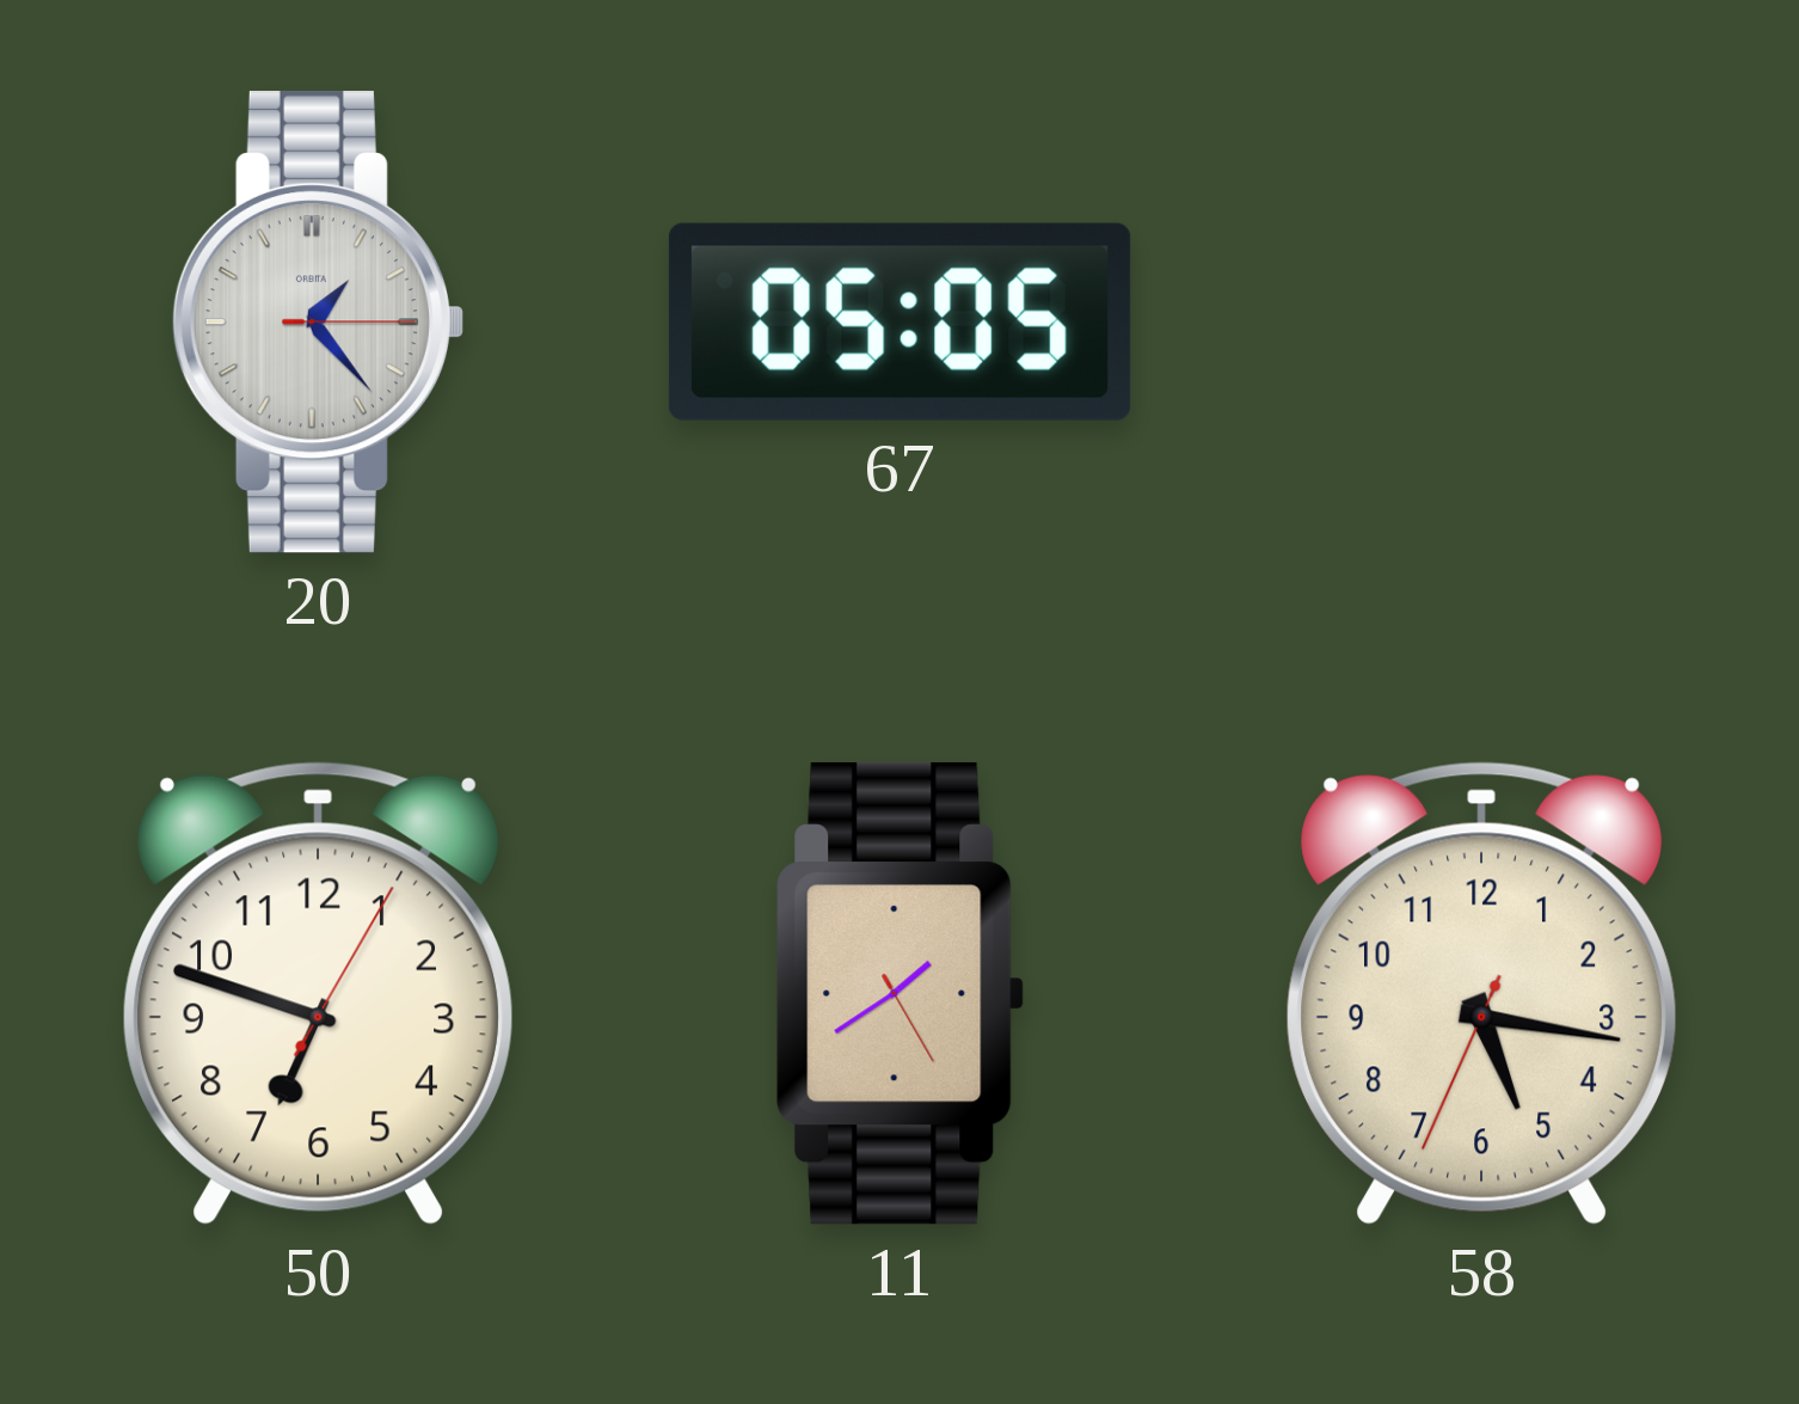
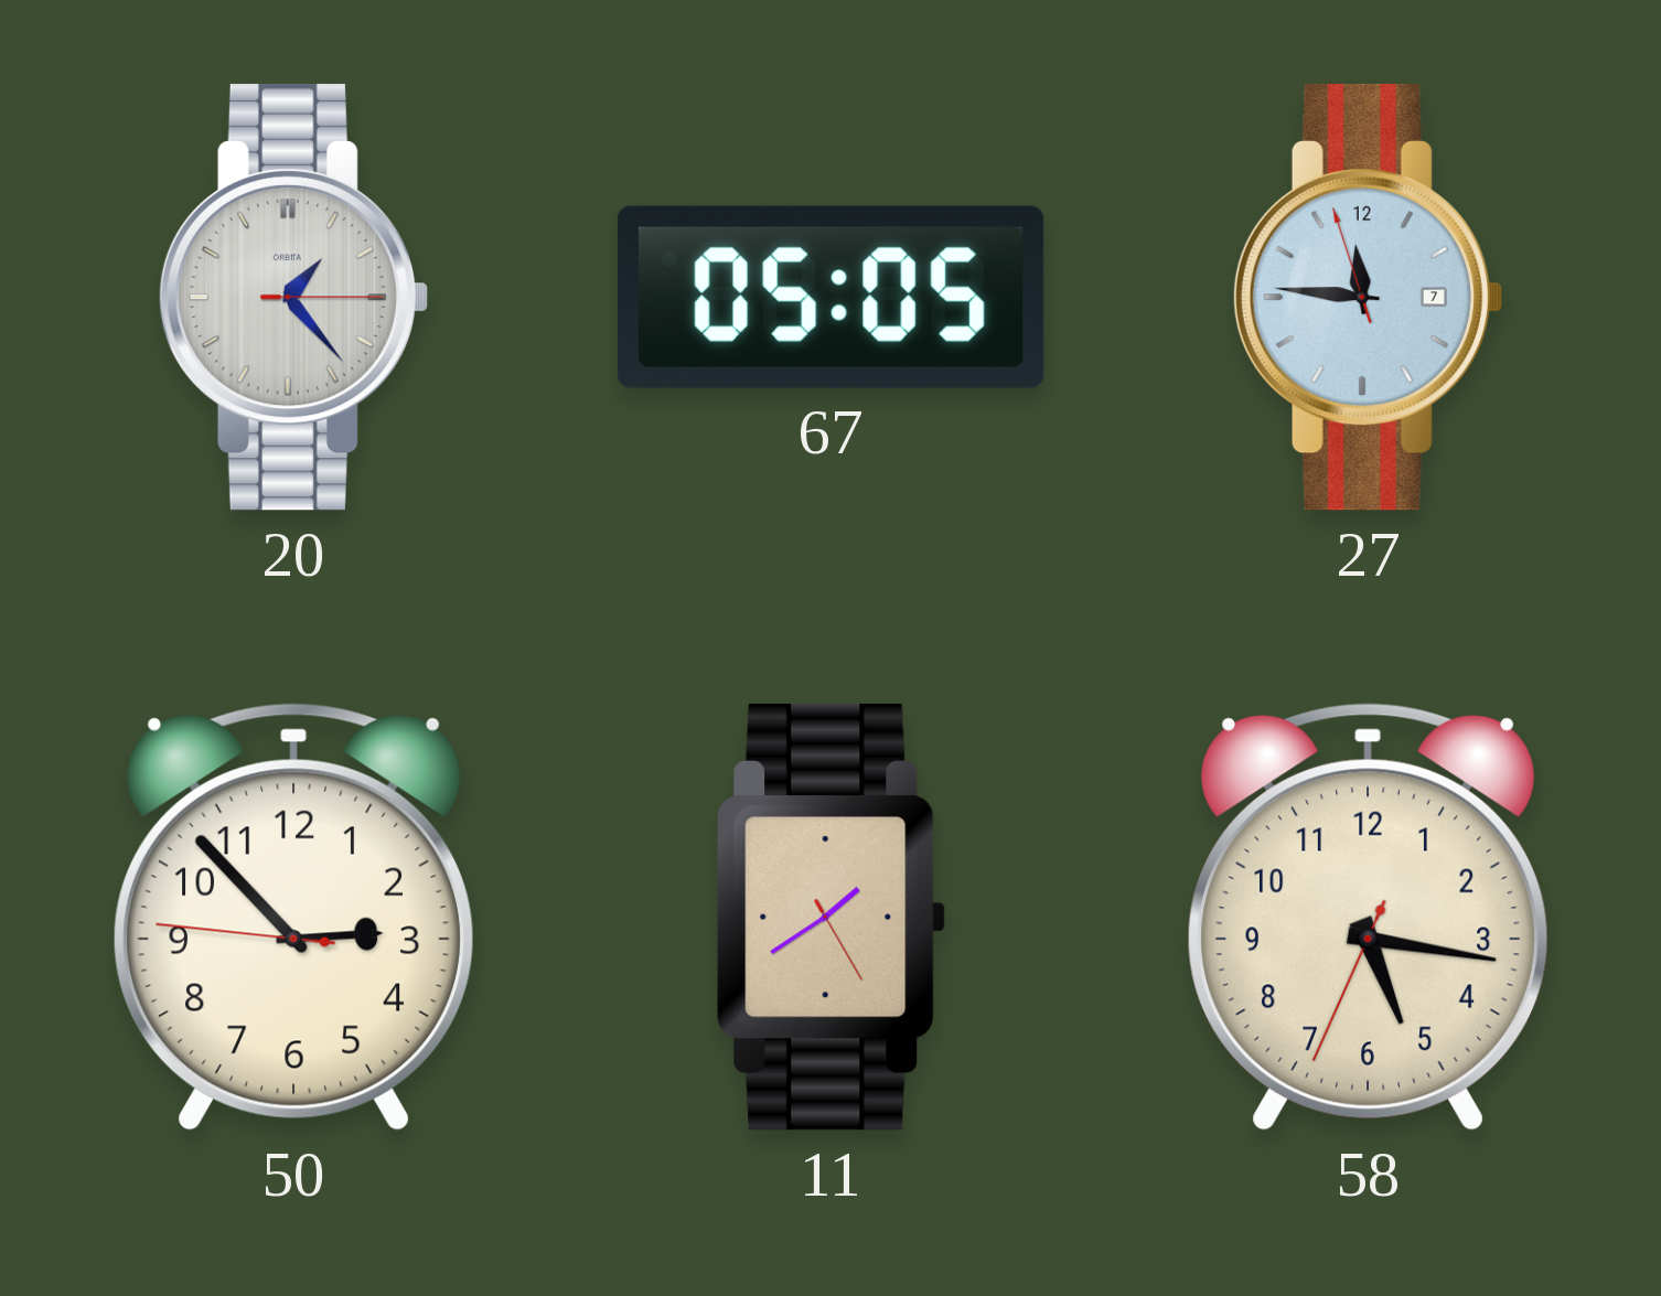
27: none -> 11:45
50: 6:48 -> 2:52
